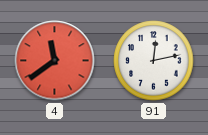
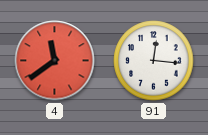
91: 12:13 -> 12:16
